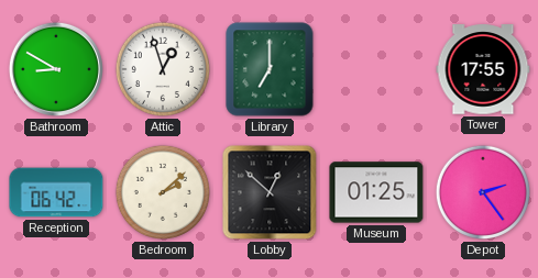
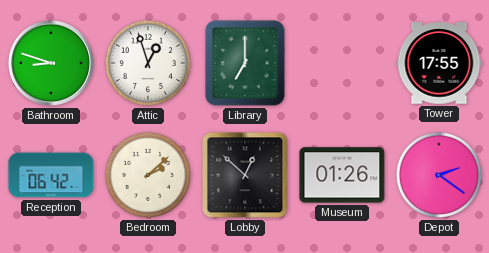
Bathroom: 8:50 -> 8:48
Museum: 01:25 -> 01:26
Depot: 2:24 -> 2:21
